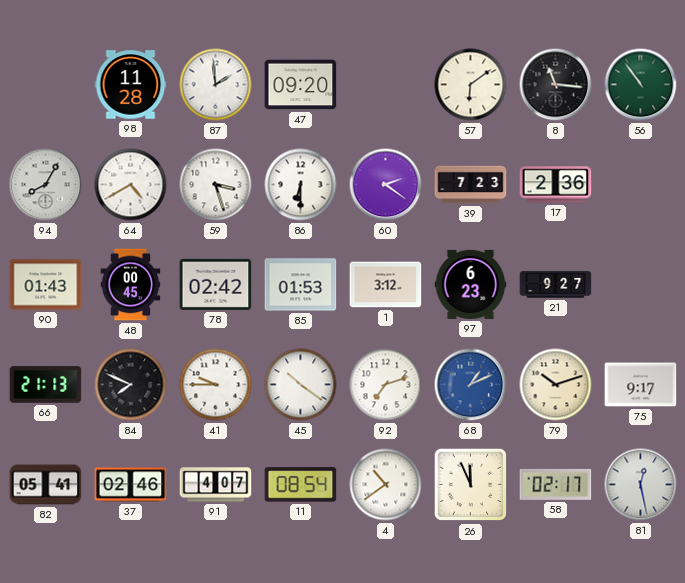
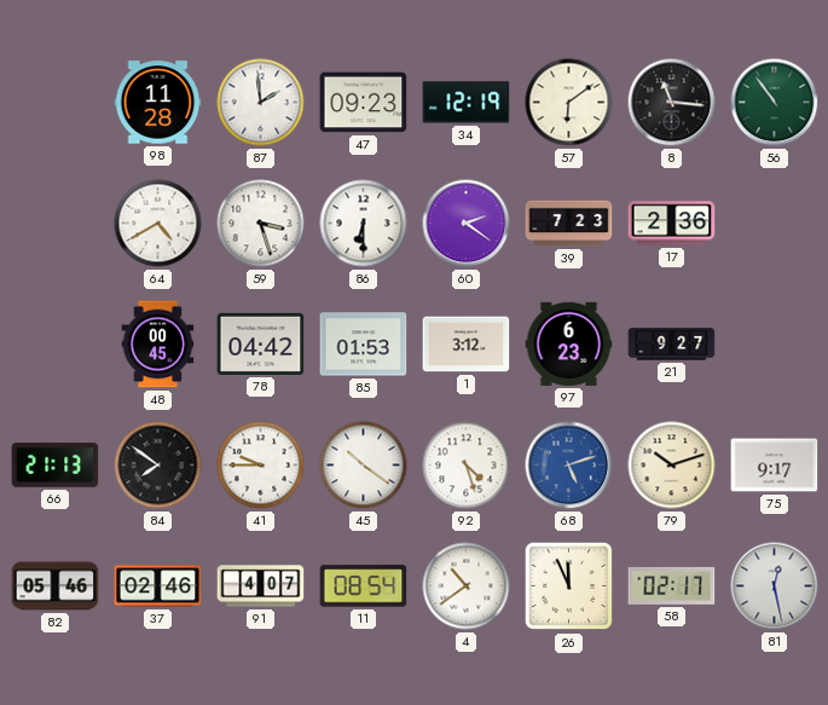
47: 09:20 -> 09:23
34: none -> 12:19
94: 8:05 -> none
90: 01:43 -> none
78: 02:42 -> 04:42
84: 7:49 -> 7:51
92: 7:12 -> 4:27
68: 1:11 -> 5:12
82: 05:41 -> 05:46
